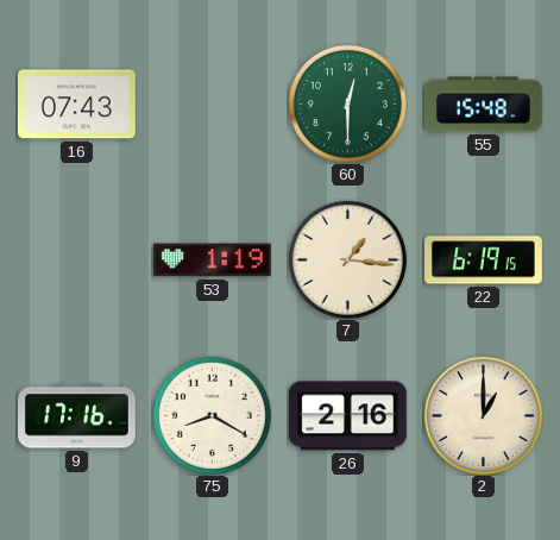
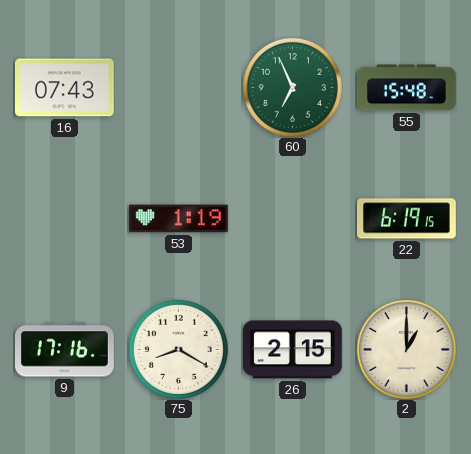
60: 12:30 -> 6:56
7: 1:16 -> none
26: 2:16 -> 2:15
